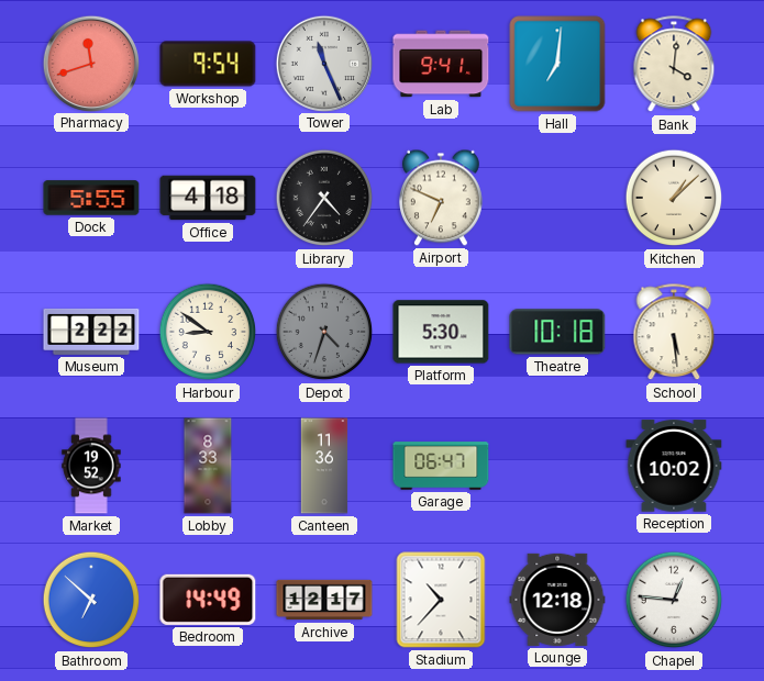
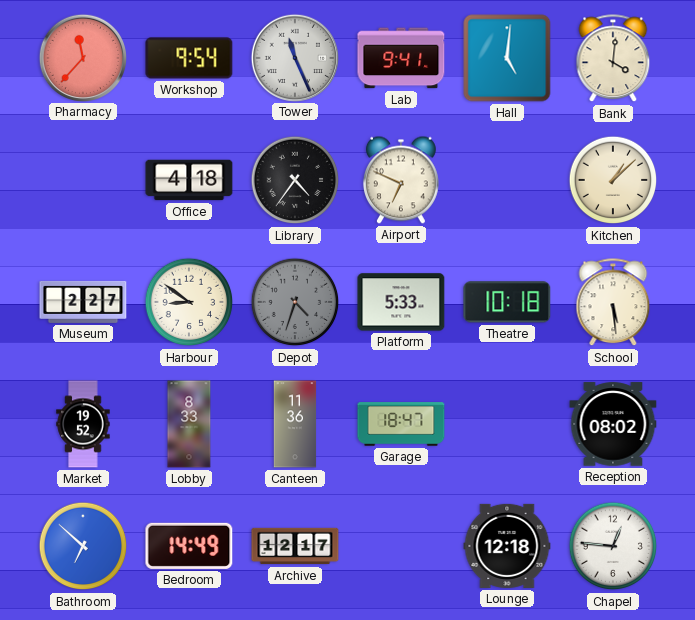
Pharmacy: 11:42 -> 11:37
Hall: 7:01 -> 5:01
Dock: 5:55 -> none
Museum: 2:22 -> 2:27
Platform: 5:30 -> 5:33
Garage: 06:47 -> 18:47
Reception: 10:02 -> 08:02
Stadium: 10:37 -> none
